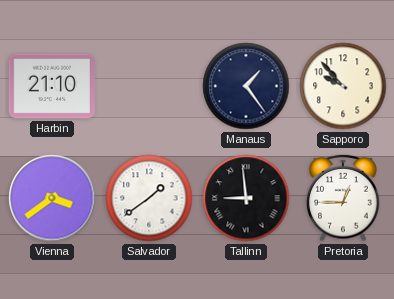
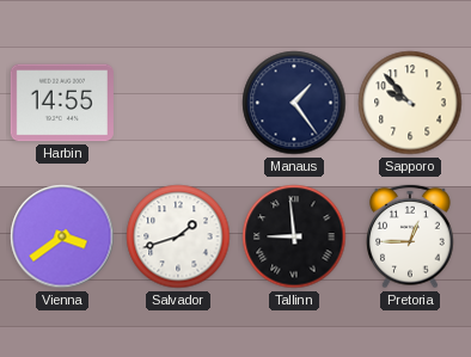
Harbin: 21:10 -> 14:55
Salvador: 1:39 -> 1:42
